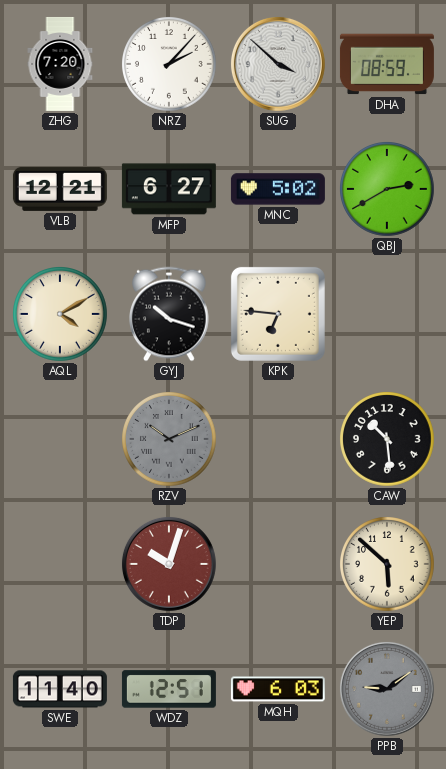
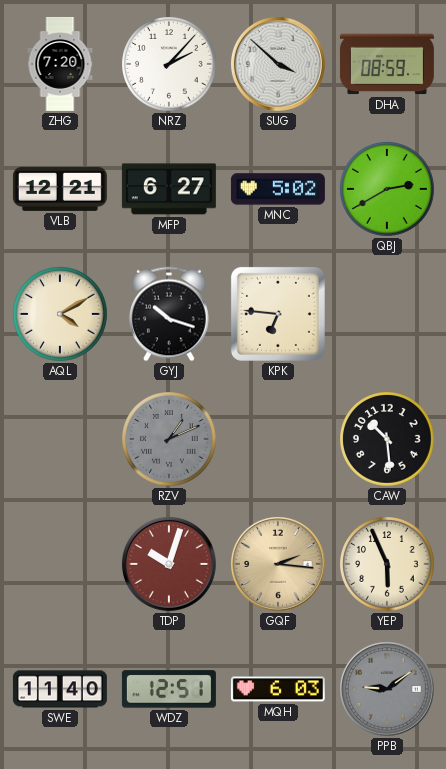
RZV: 10:11 -> 1:11
GQF: none -> 2:16
YEP: 5:52 -> 5:56
